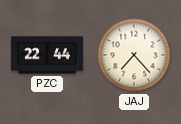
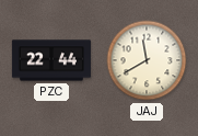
JAJ: 7:23 -> 11:40
